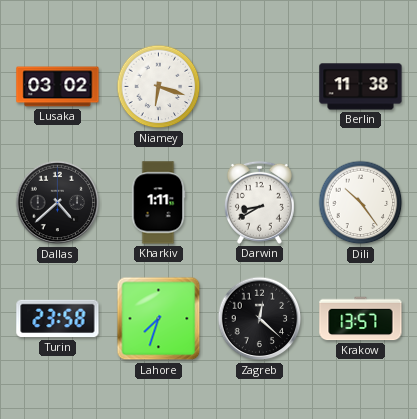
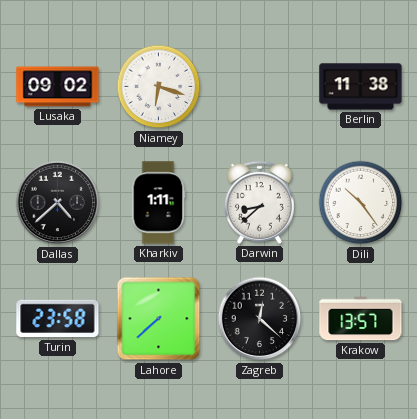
Lusaka: 03:02 -> 09:02
Darwin: 8:40 -> 8:38
Lahore: 7:33 -> 7:38
